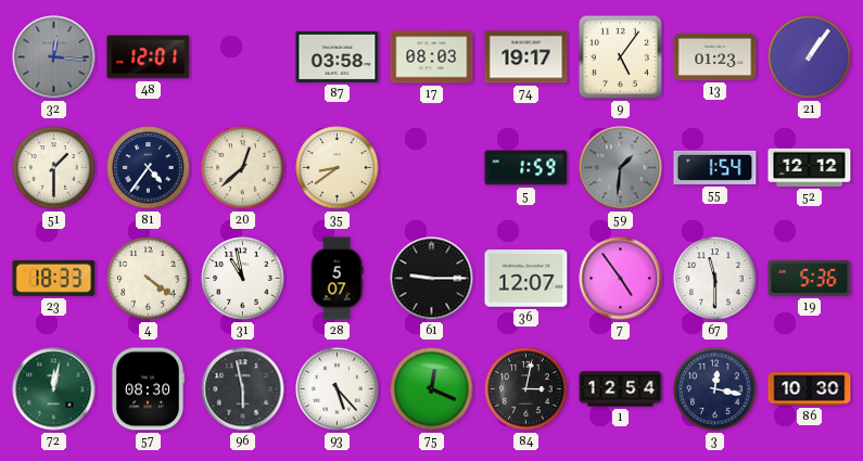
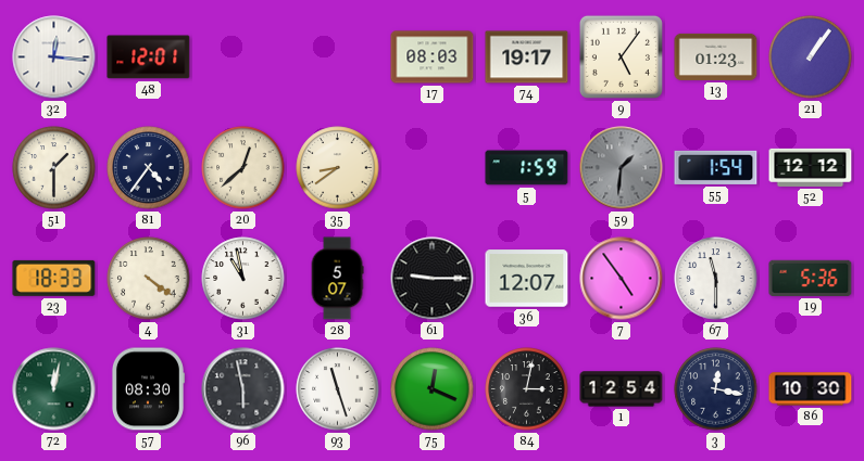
32 dial: grey -> white
87: 03:58 -> none
93: 5:23 -> 11:27
